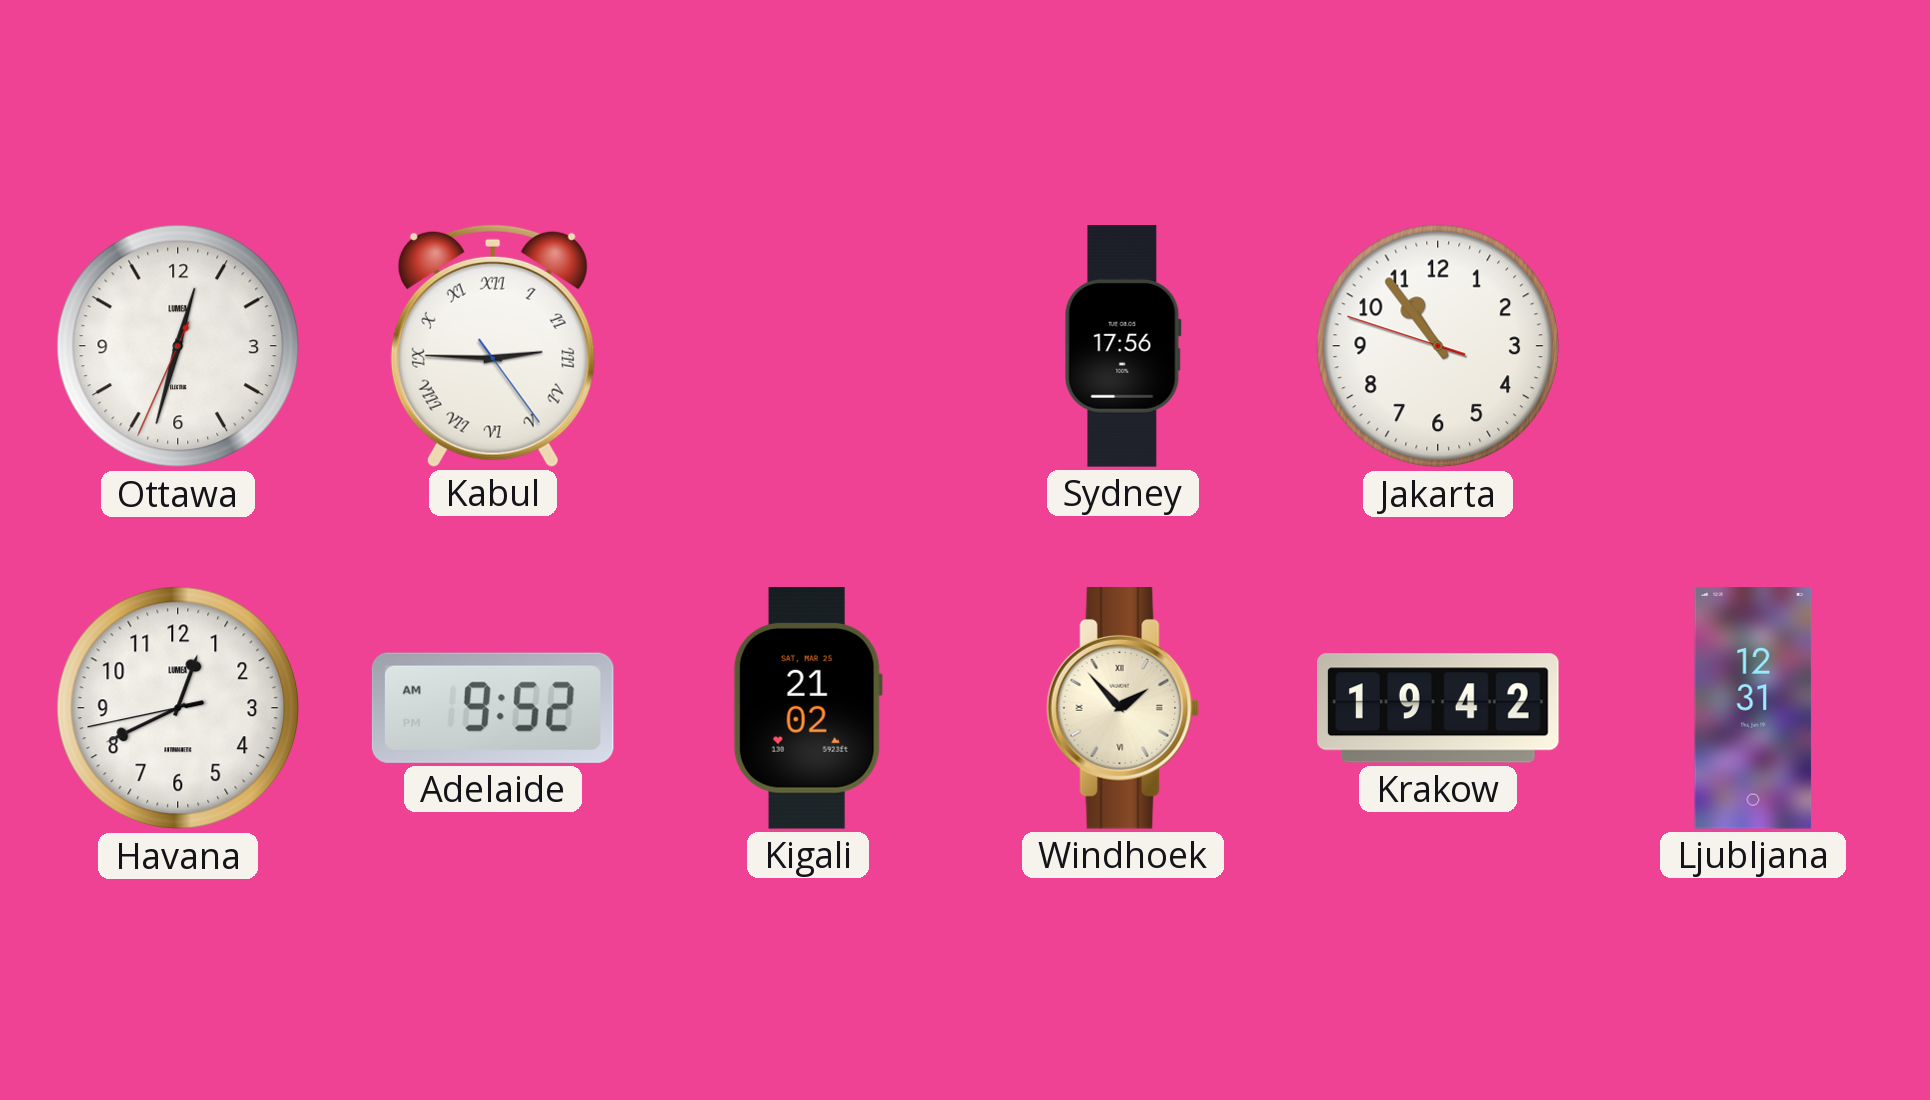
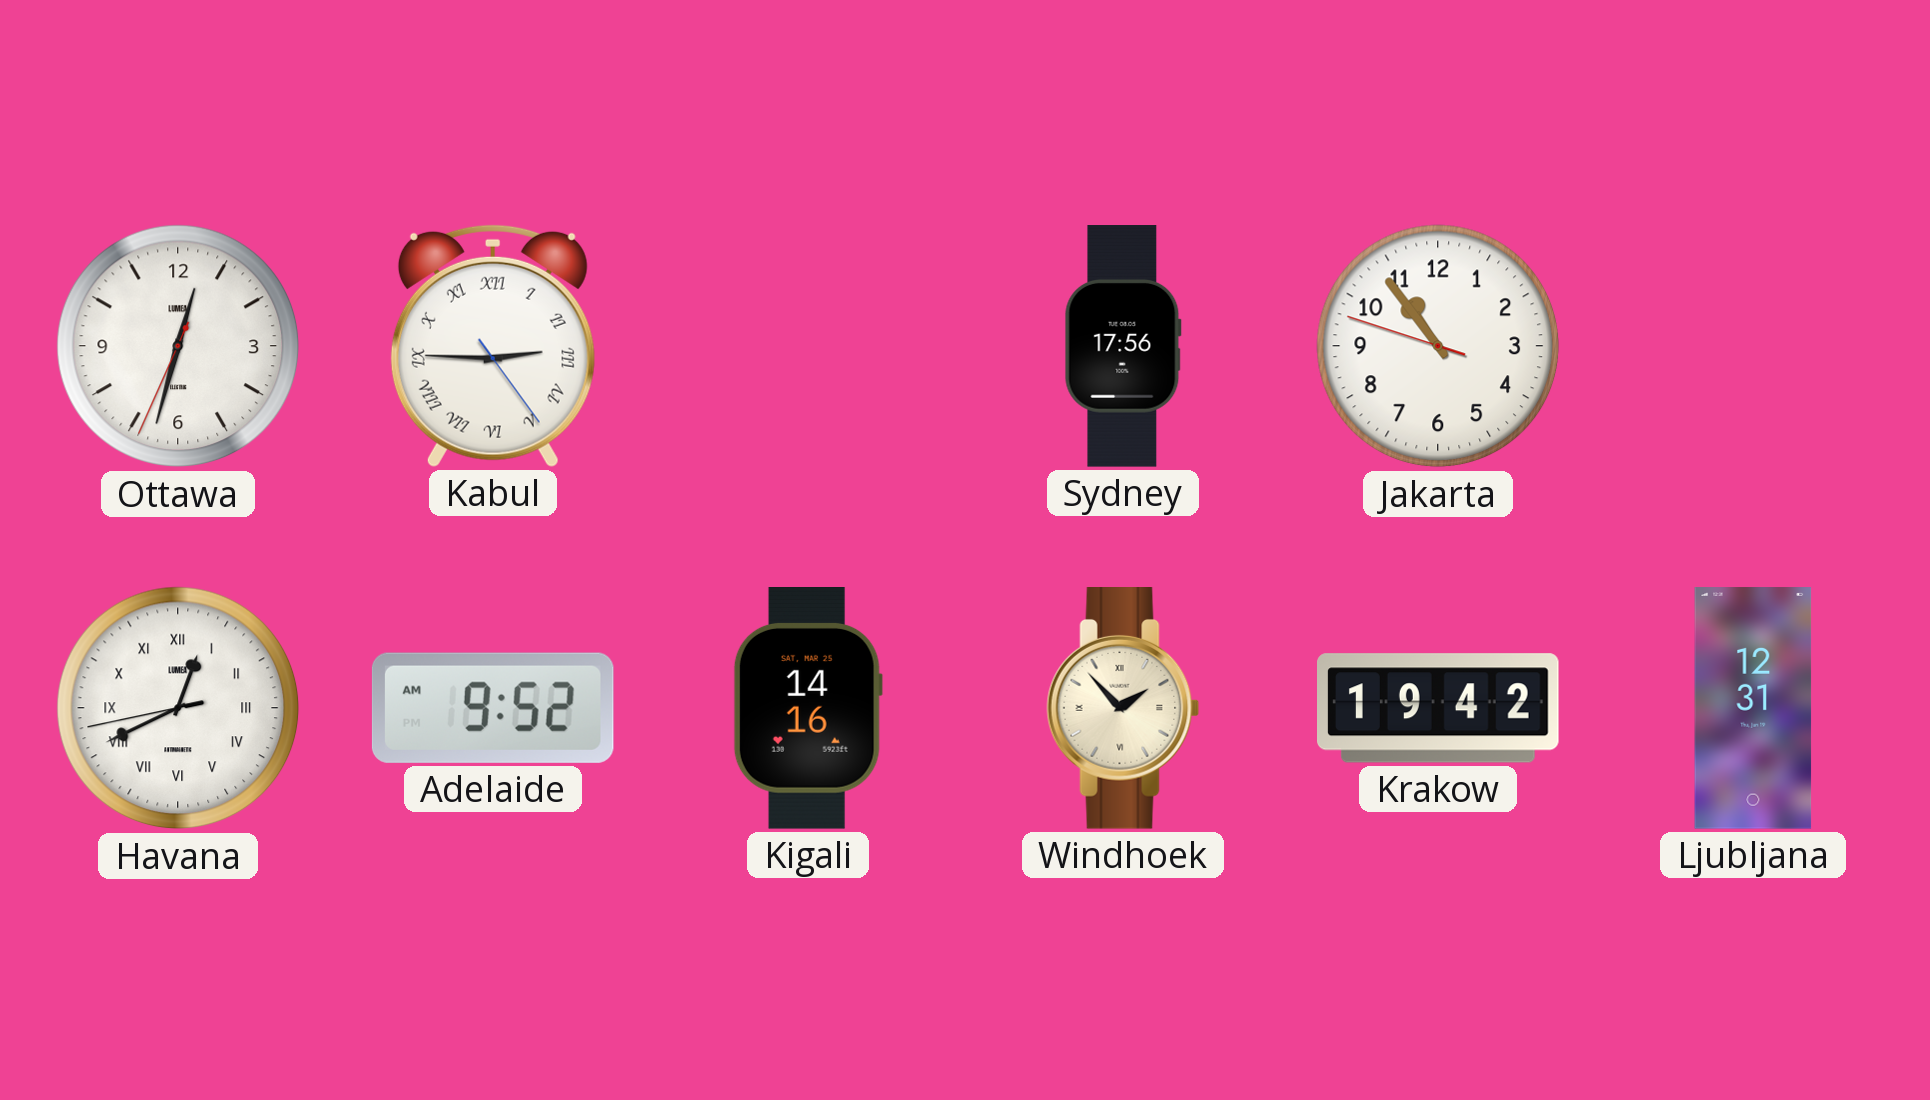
Havana numerals: Arabic -> Roman
Kigali: 21:02 -> 14:16
